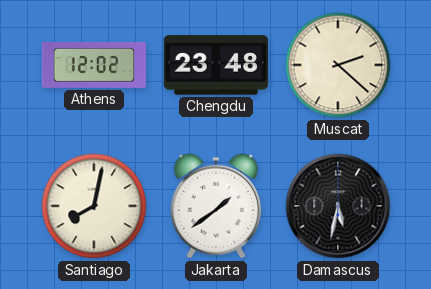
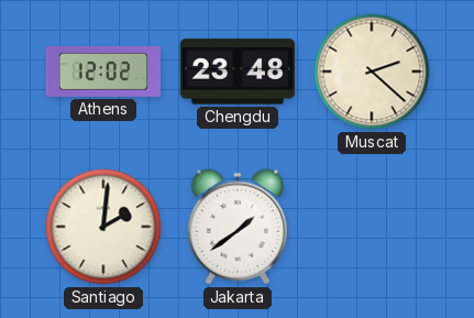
Santiago: 8:02 -> 2:01
Damascus: 5:32 -> none
